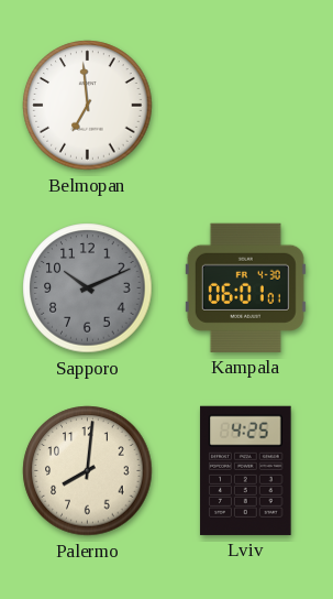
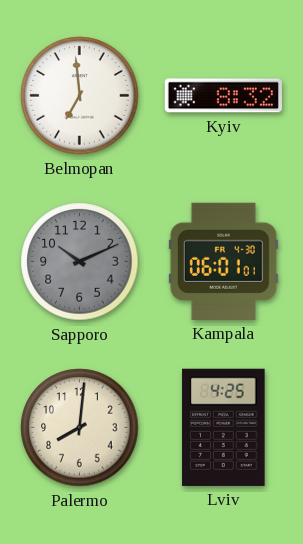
Kyiv: none -> 8:32
